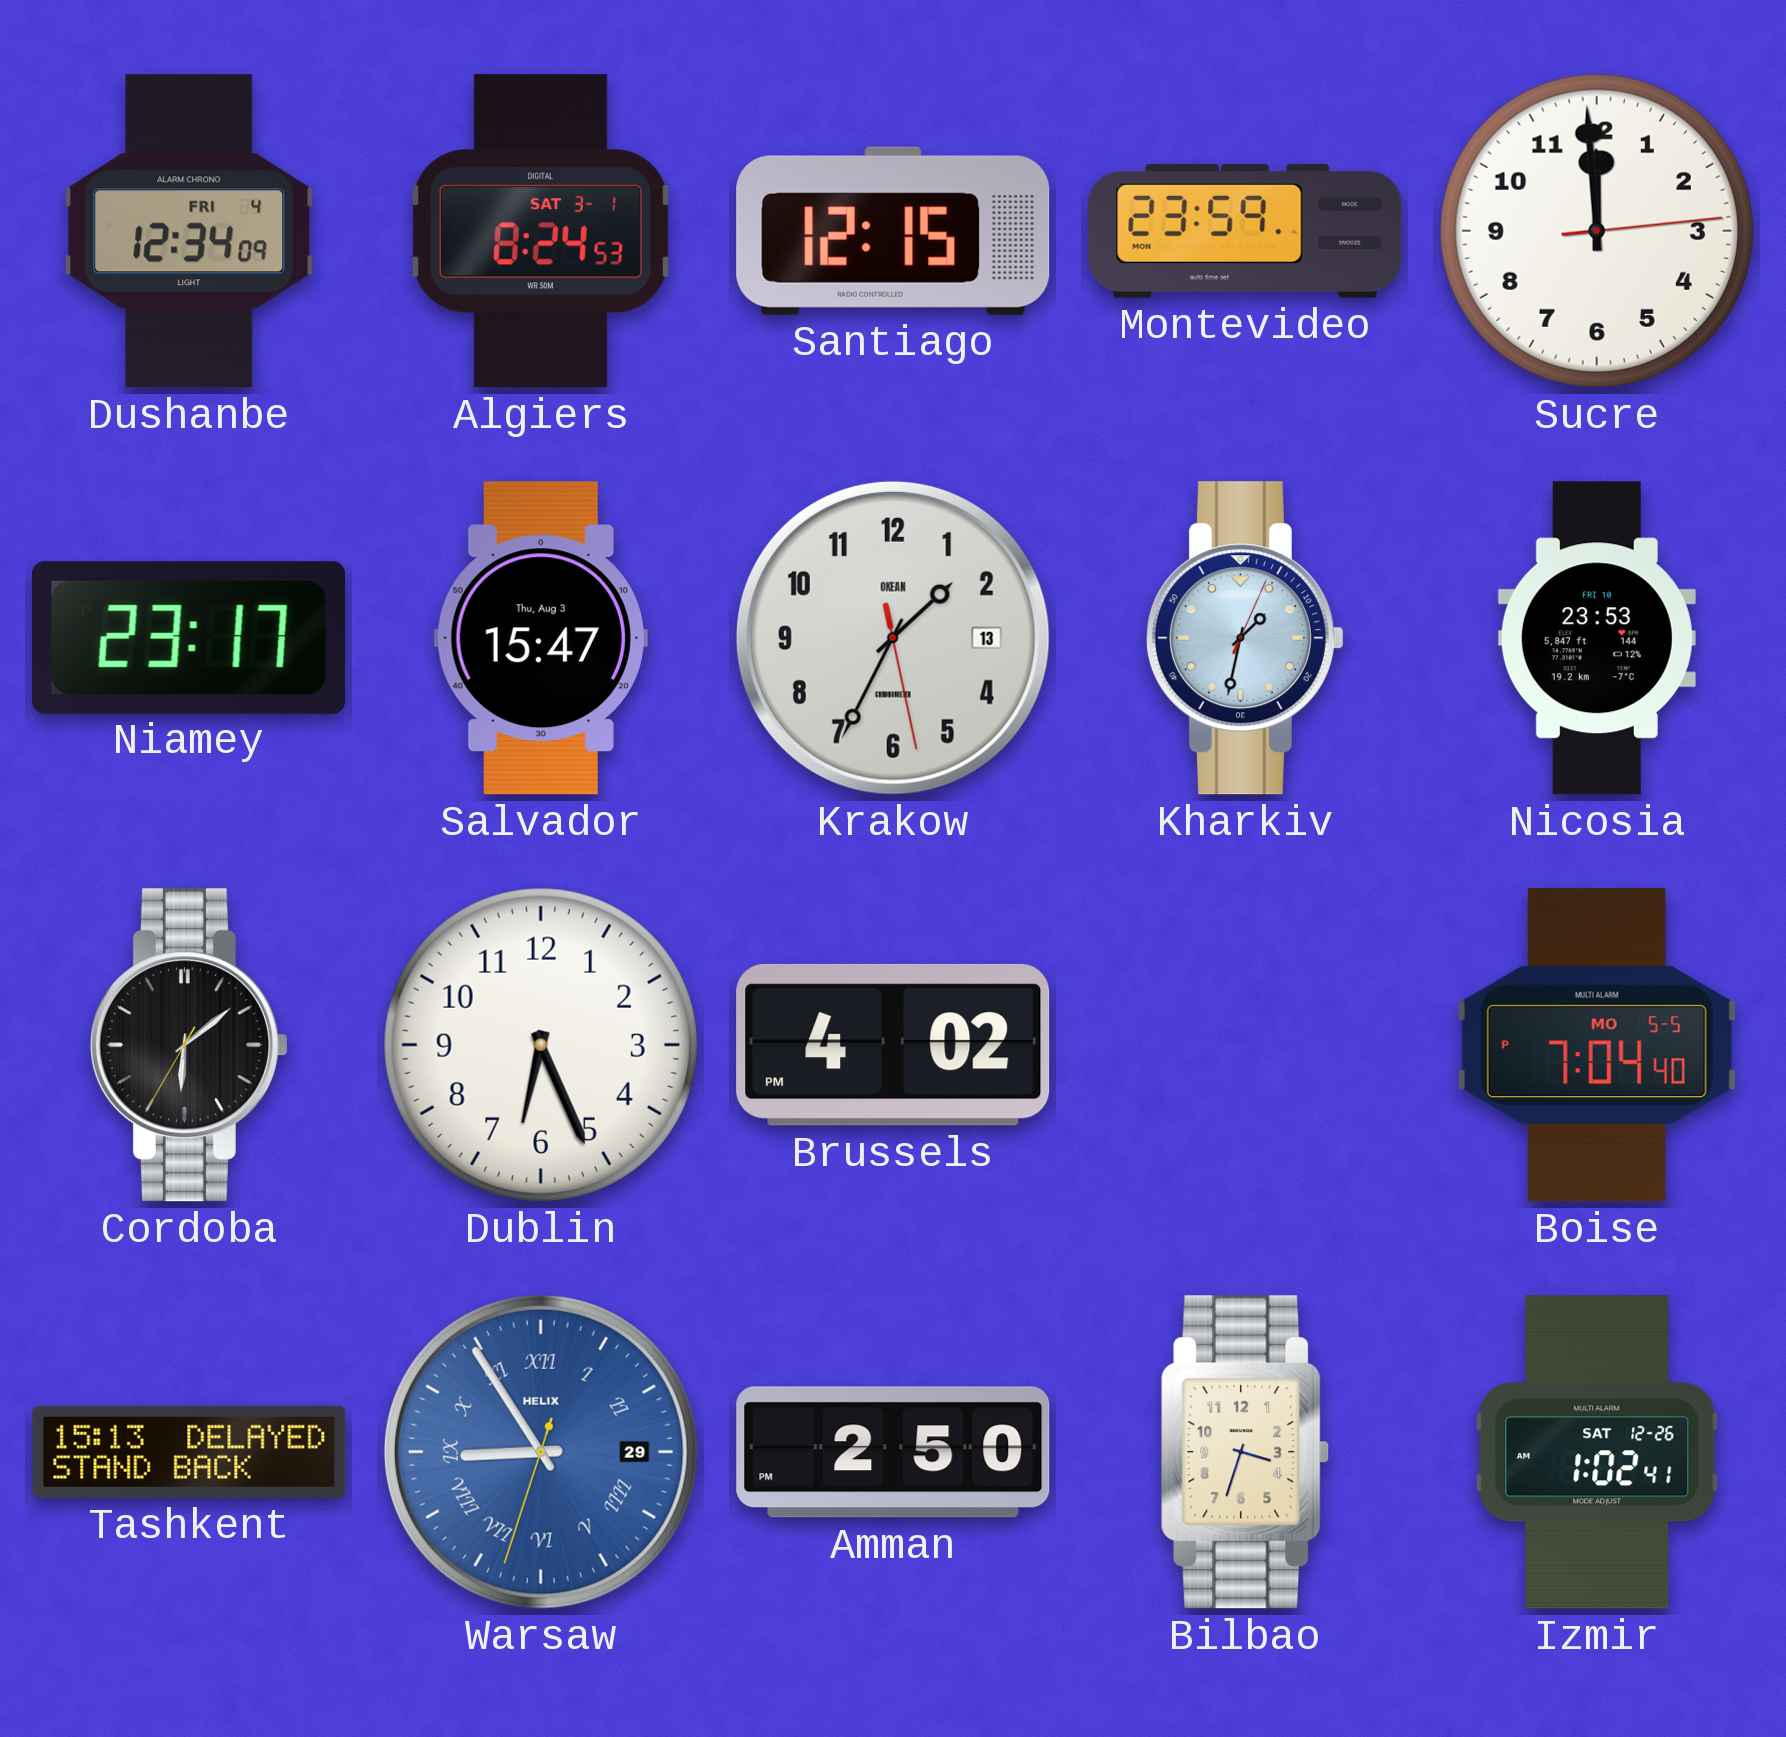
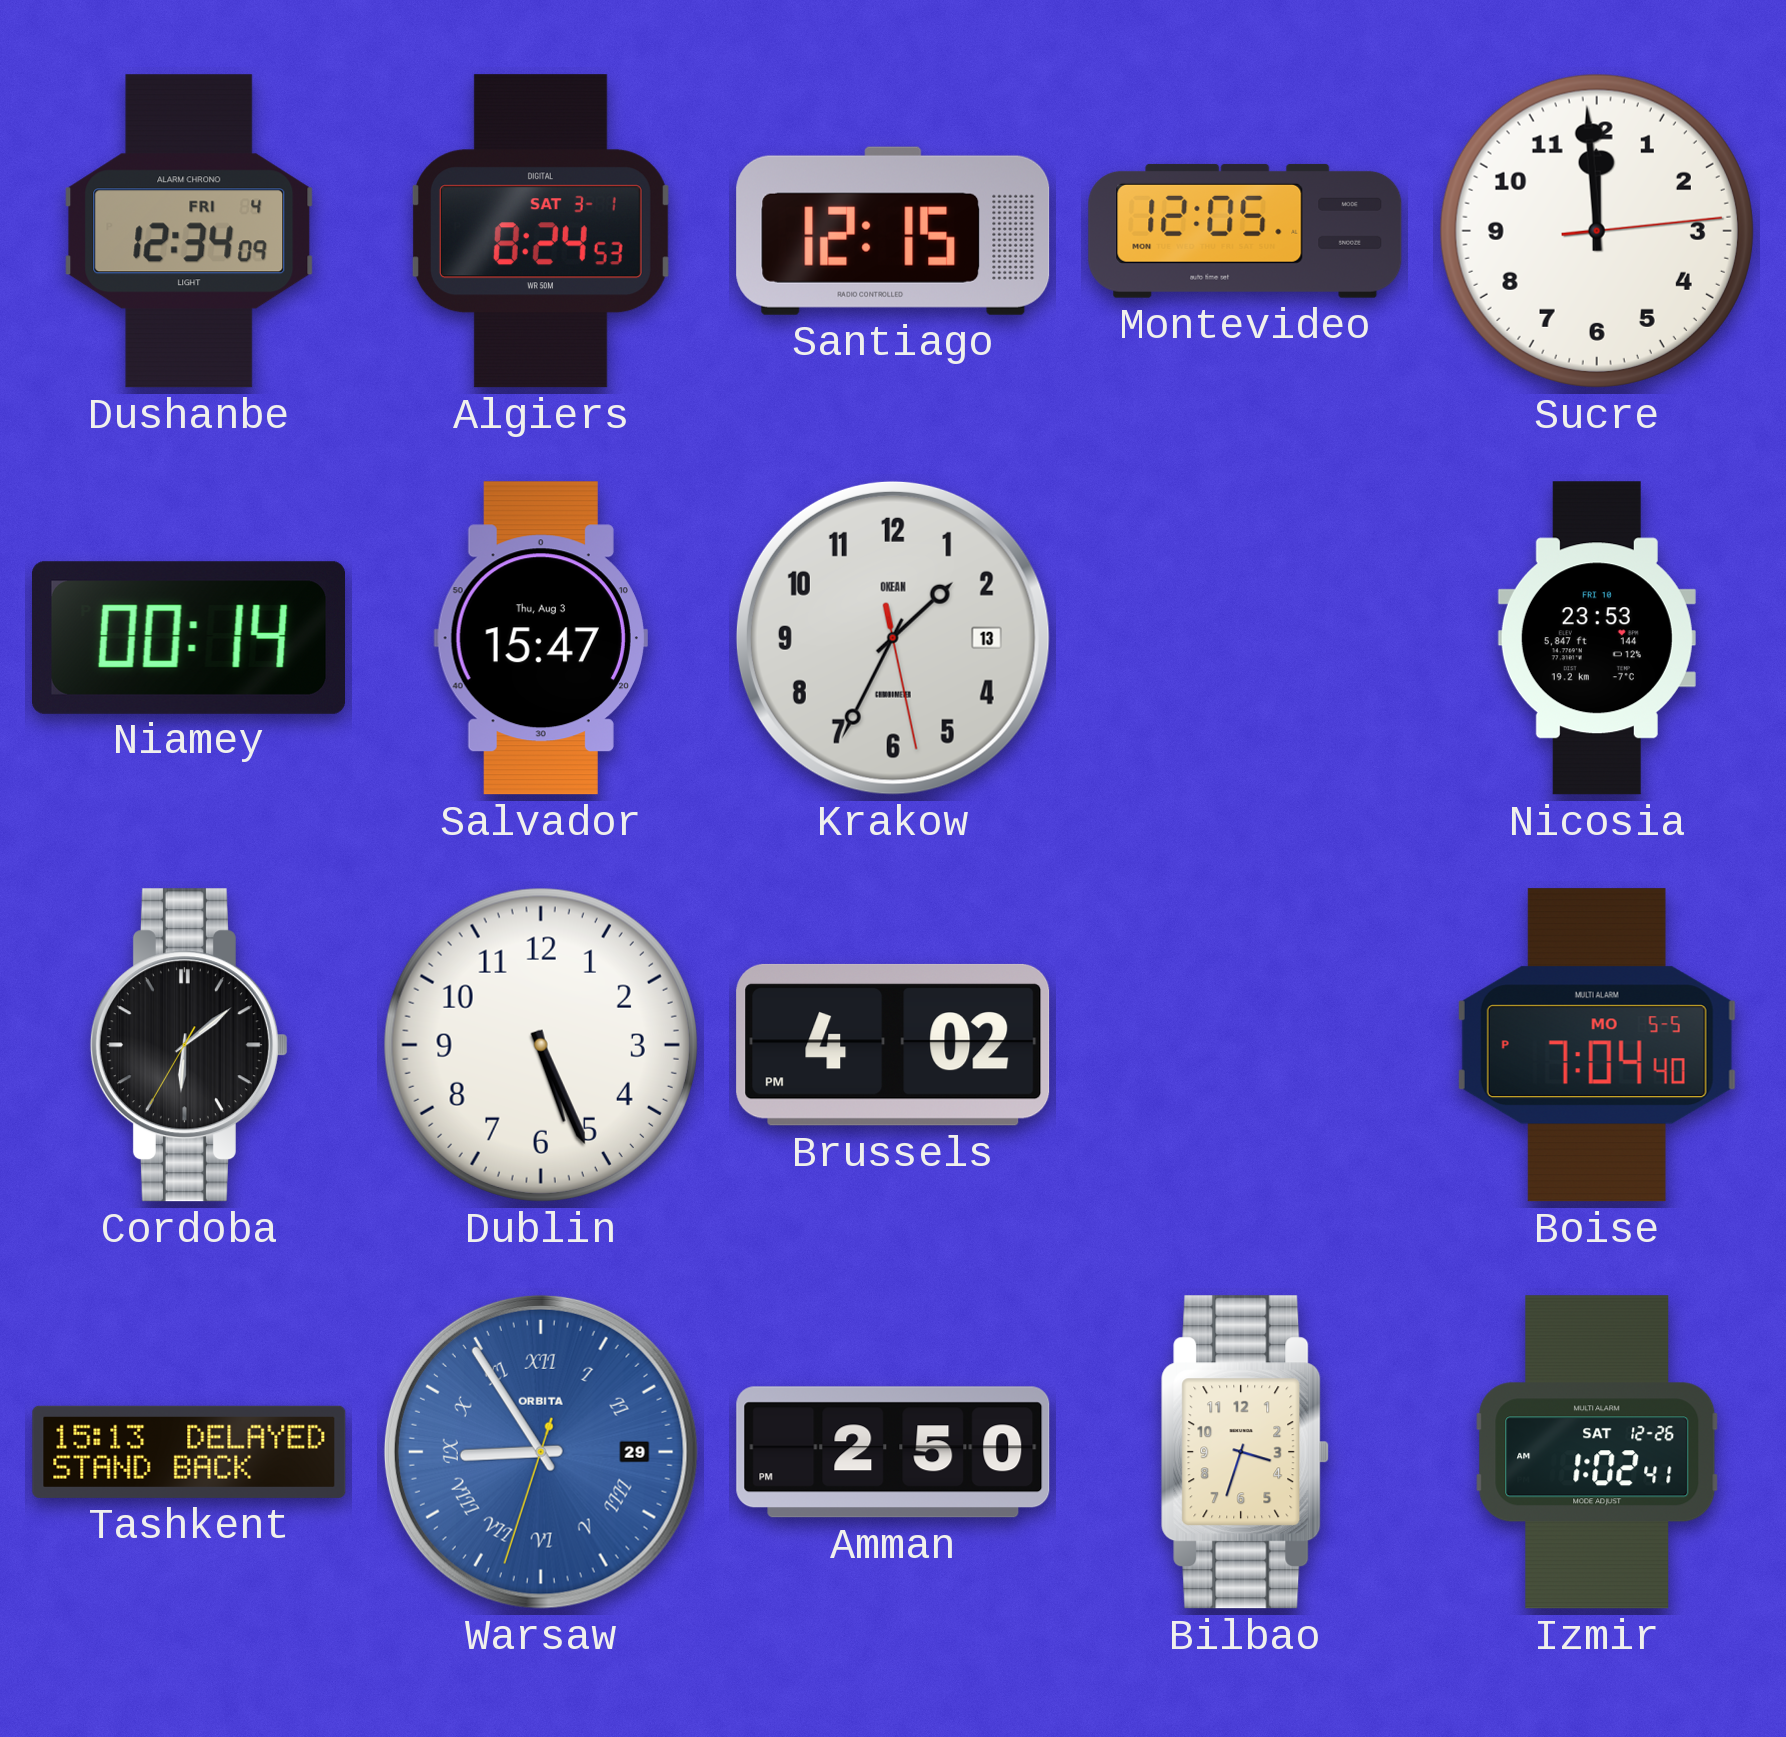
Montevideo: 23:59 -> 12:05
Niamey: 23:17 -> 00:14
Kharkiv: 1:32 -> none
Dublin: 6:26 -> 5:26
Warsaw brand: HELIX -> ORBITA
